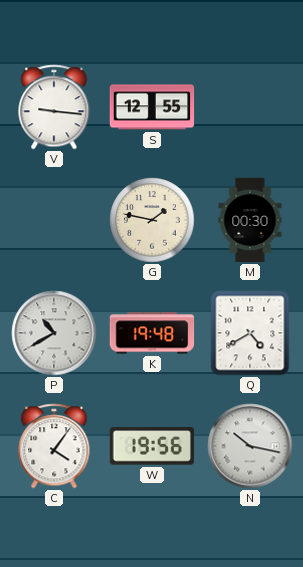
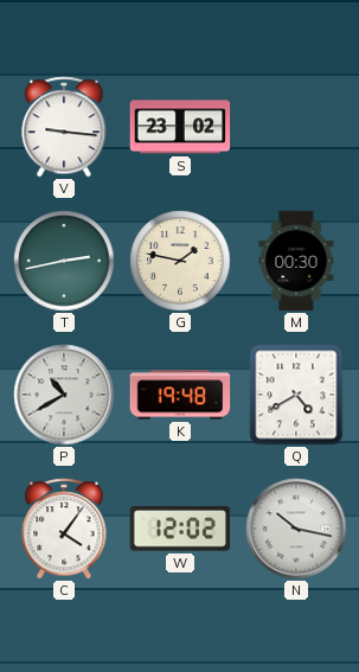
S: 12:55 -> 23:02
T: none -> 2:43
W: 19:56 -> 12:02
